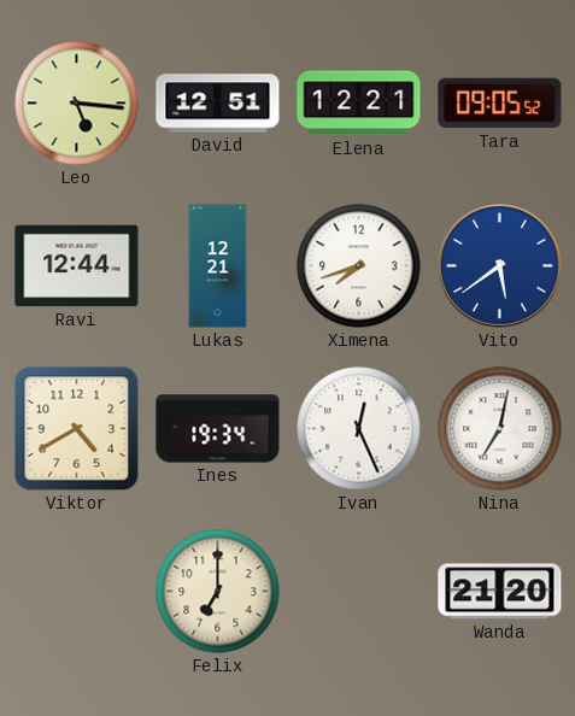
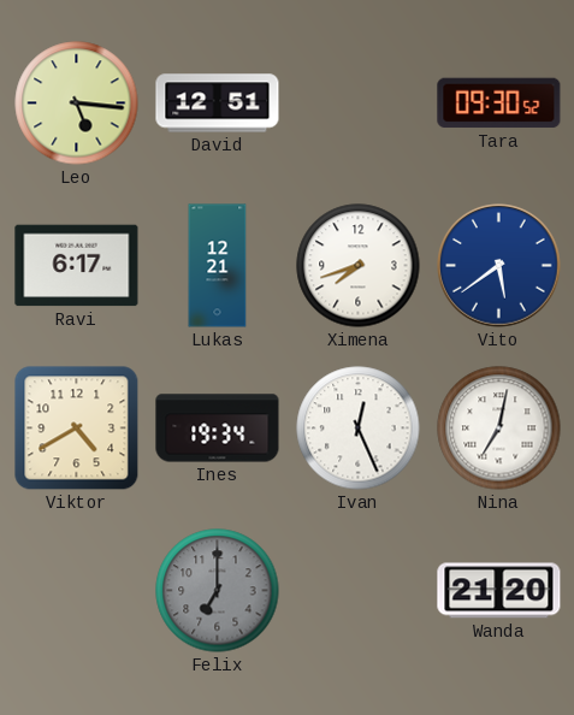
Elena: 12:21 -> none
Tara: 09:05 -> 09:30
Ravi: 12:44 -> 6:17
Felix dial: cream -> grey
